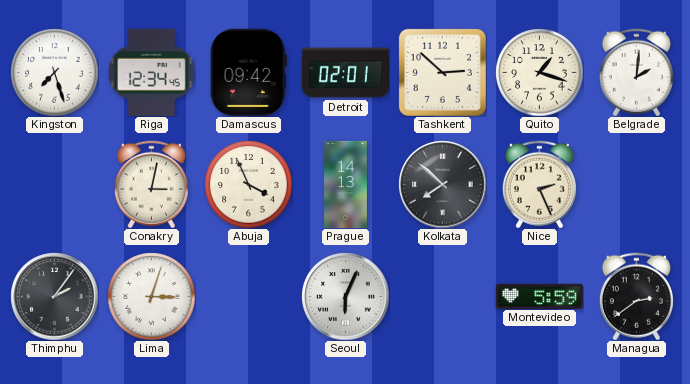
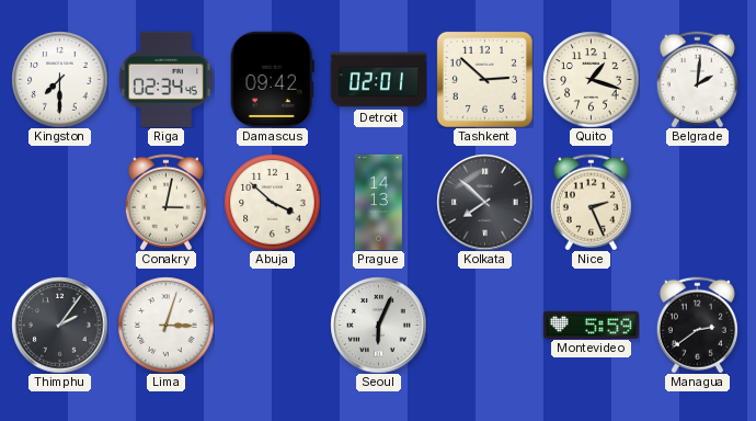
Kingston: 7:27 -> 7:30
Riga: 12:34 -> 02:34
Abuja: 3:56 -> 3:52
